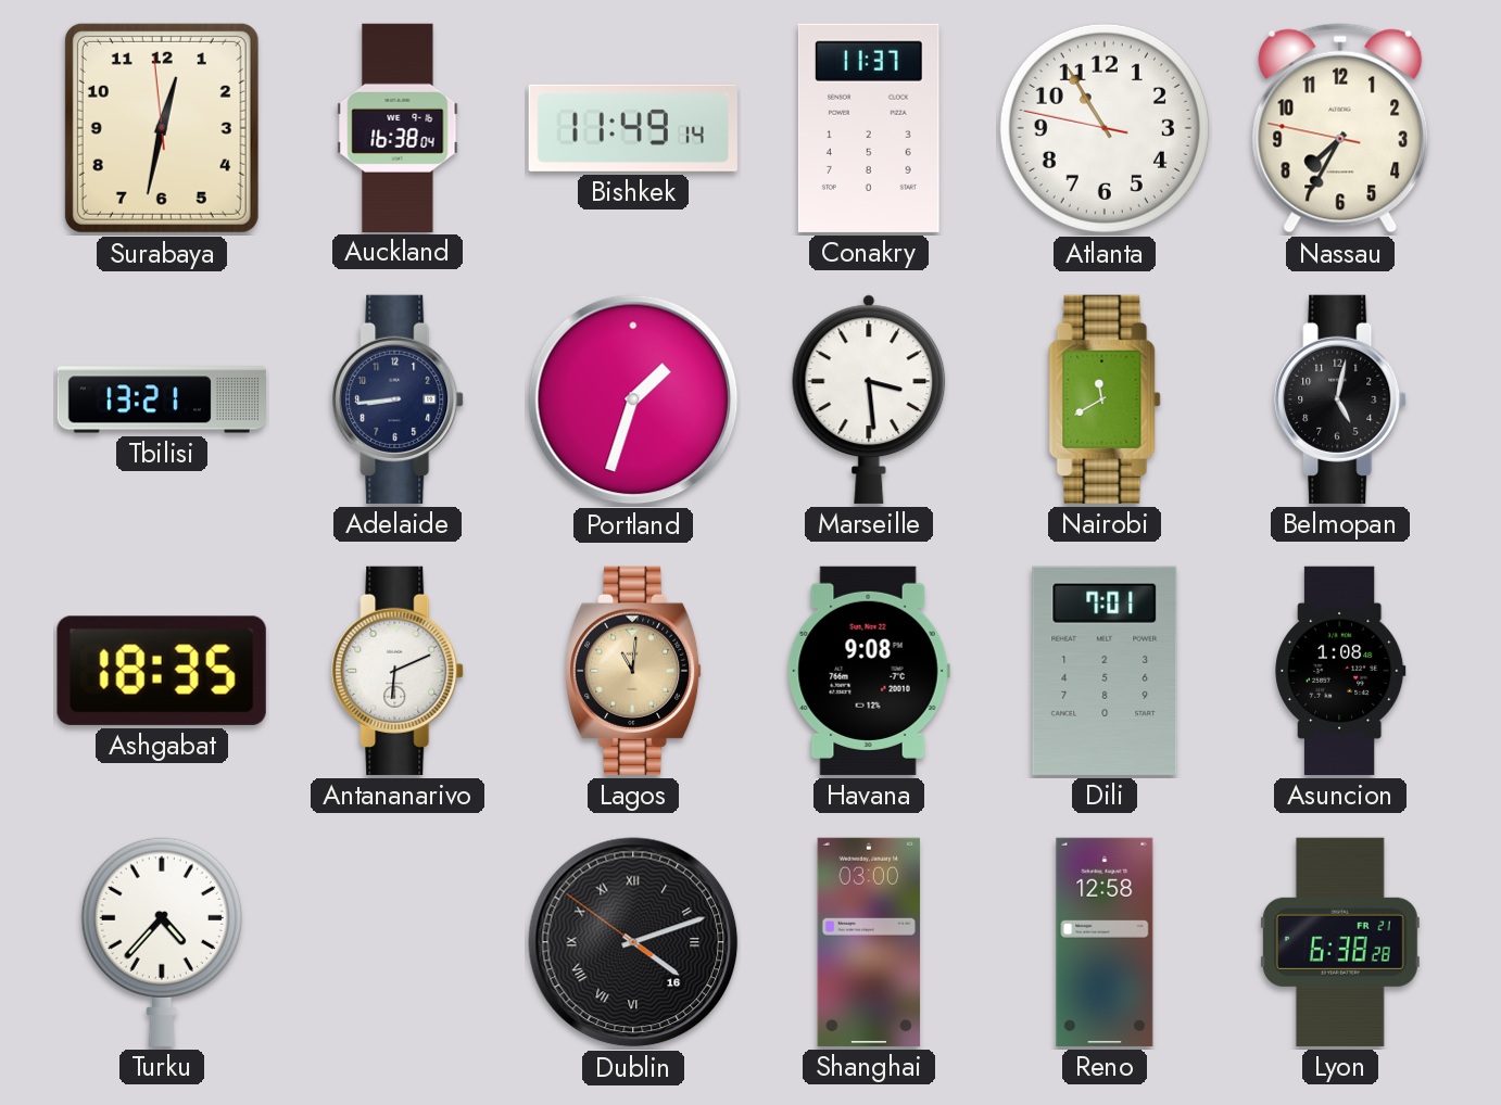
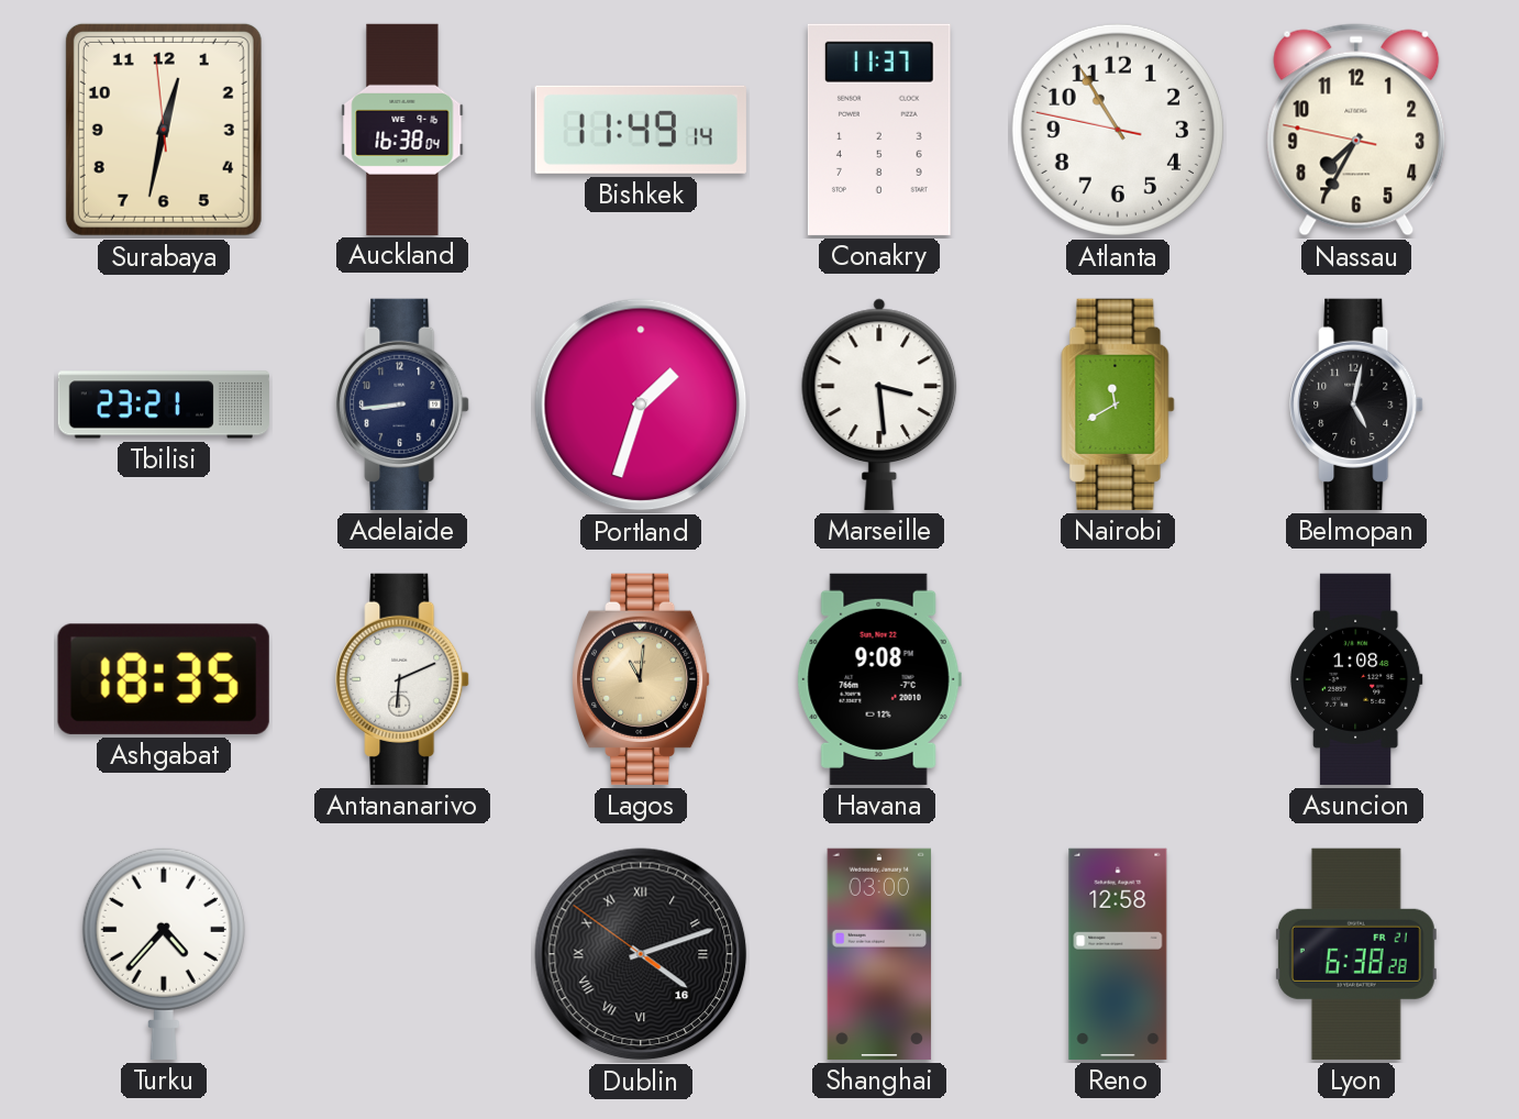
Tbilisi: 13:21 -> 23:21
Dili: 7:01 -> none
